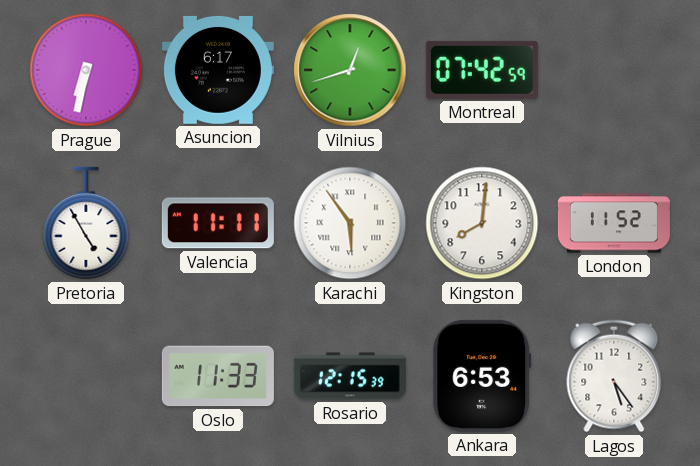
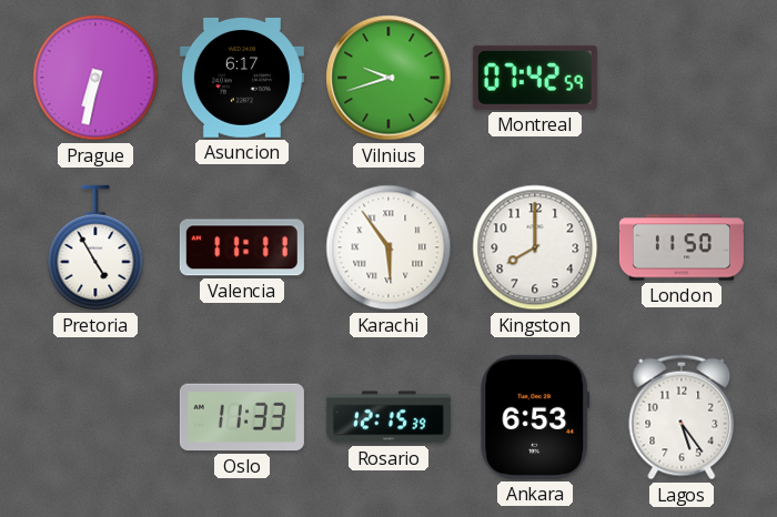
Vilnius: 12:42 -> 9:42
Kingston: 8:01 -> 8:00
London: 11:52 -> 11:50
